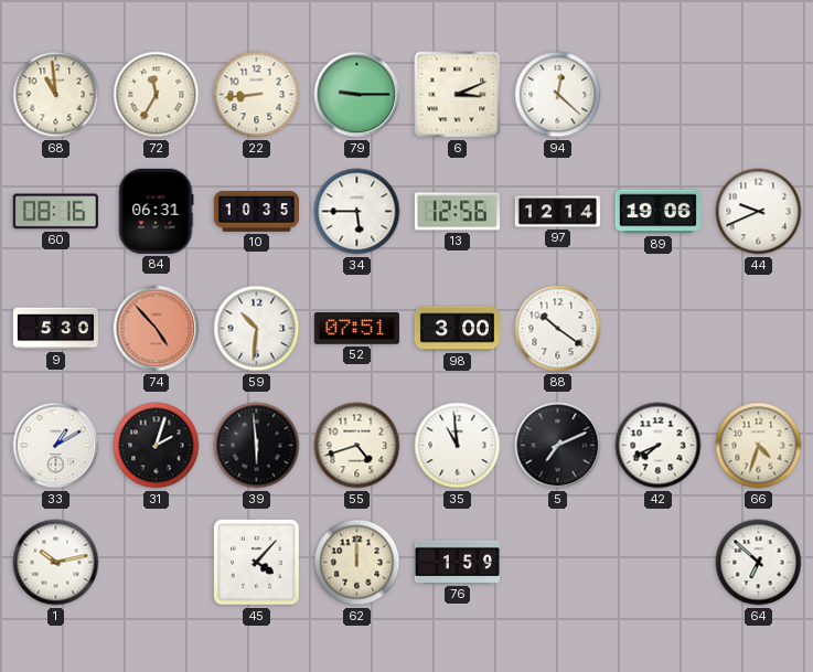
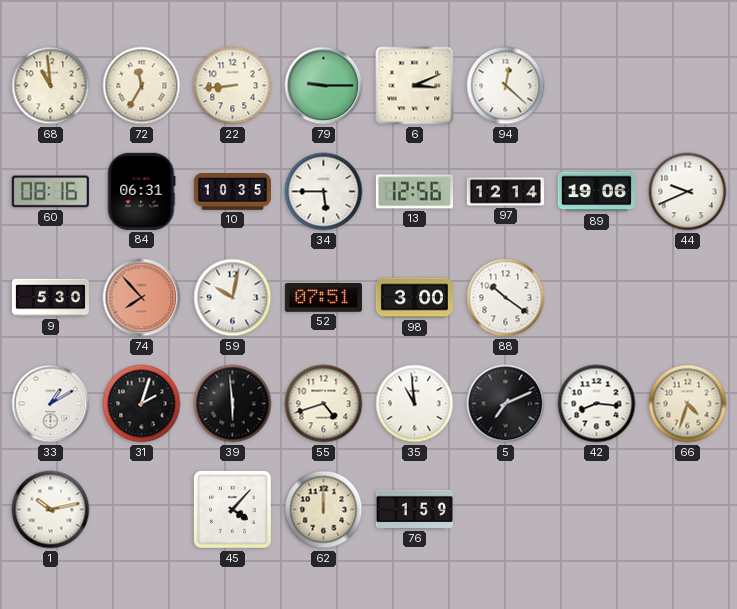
74: 4:53 -> 7:53
59: 10:31 -> 10:02
42: 7:41 -> 8:16
64: 6:52 -> none
